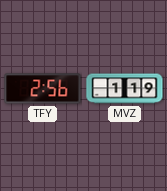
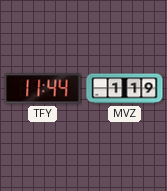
TFY: 2:56 -> 11:44
